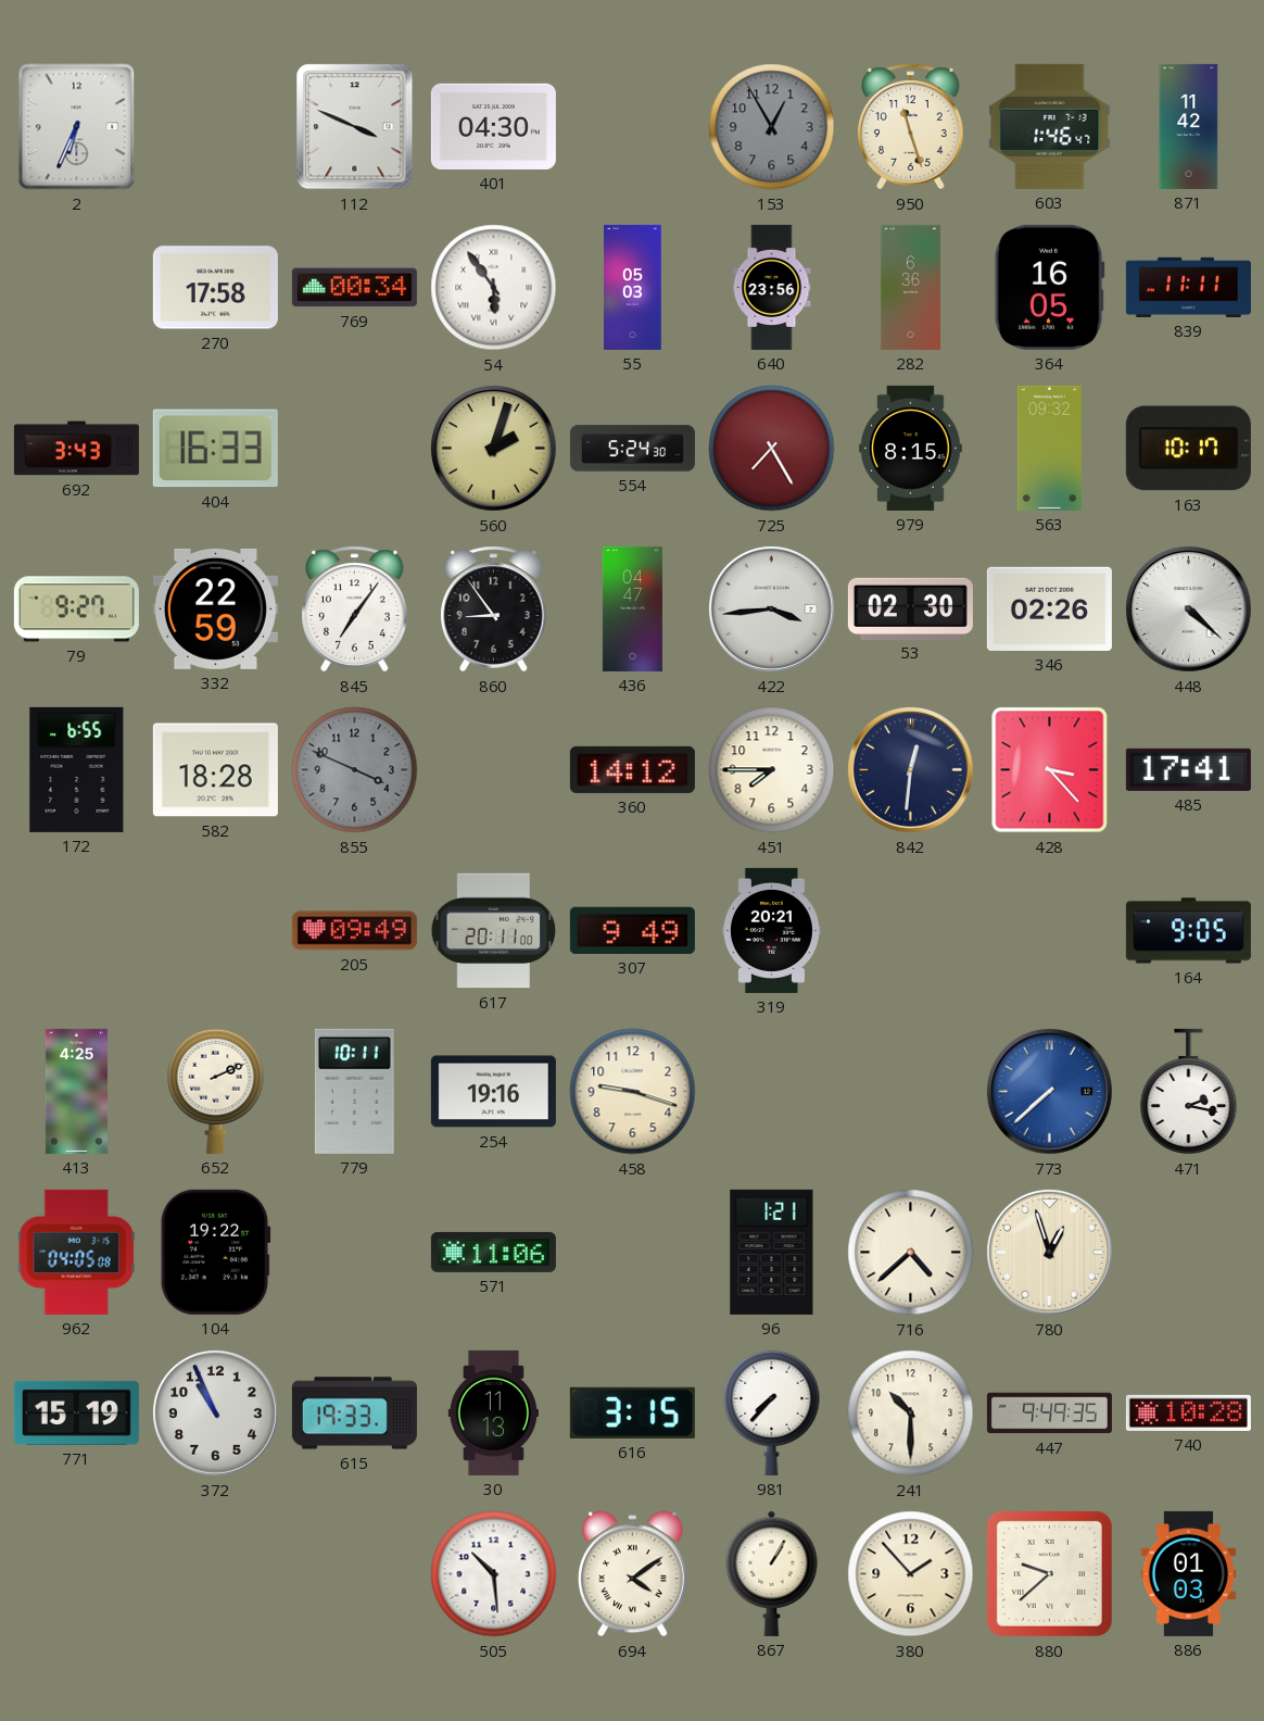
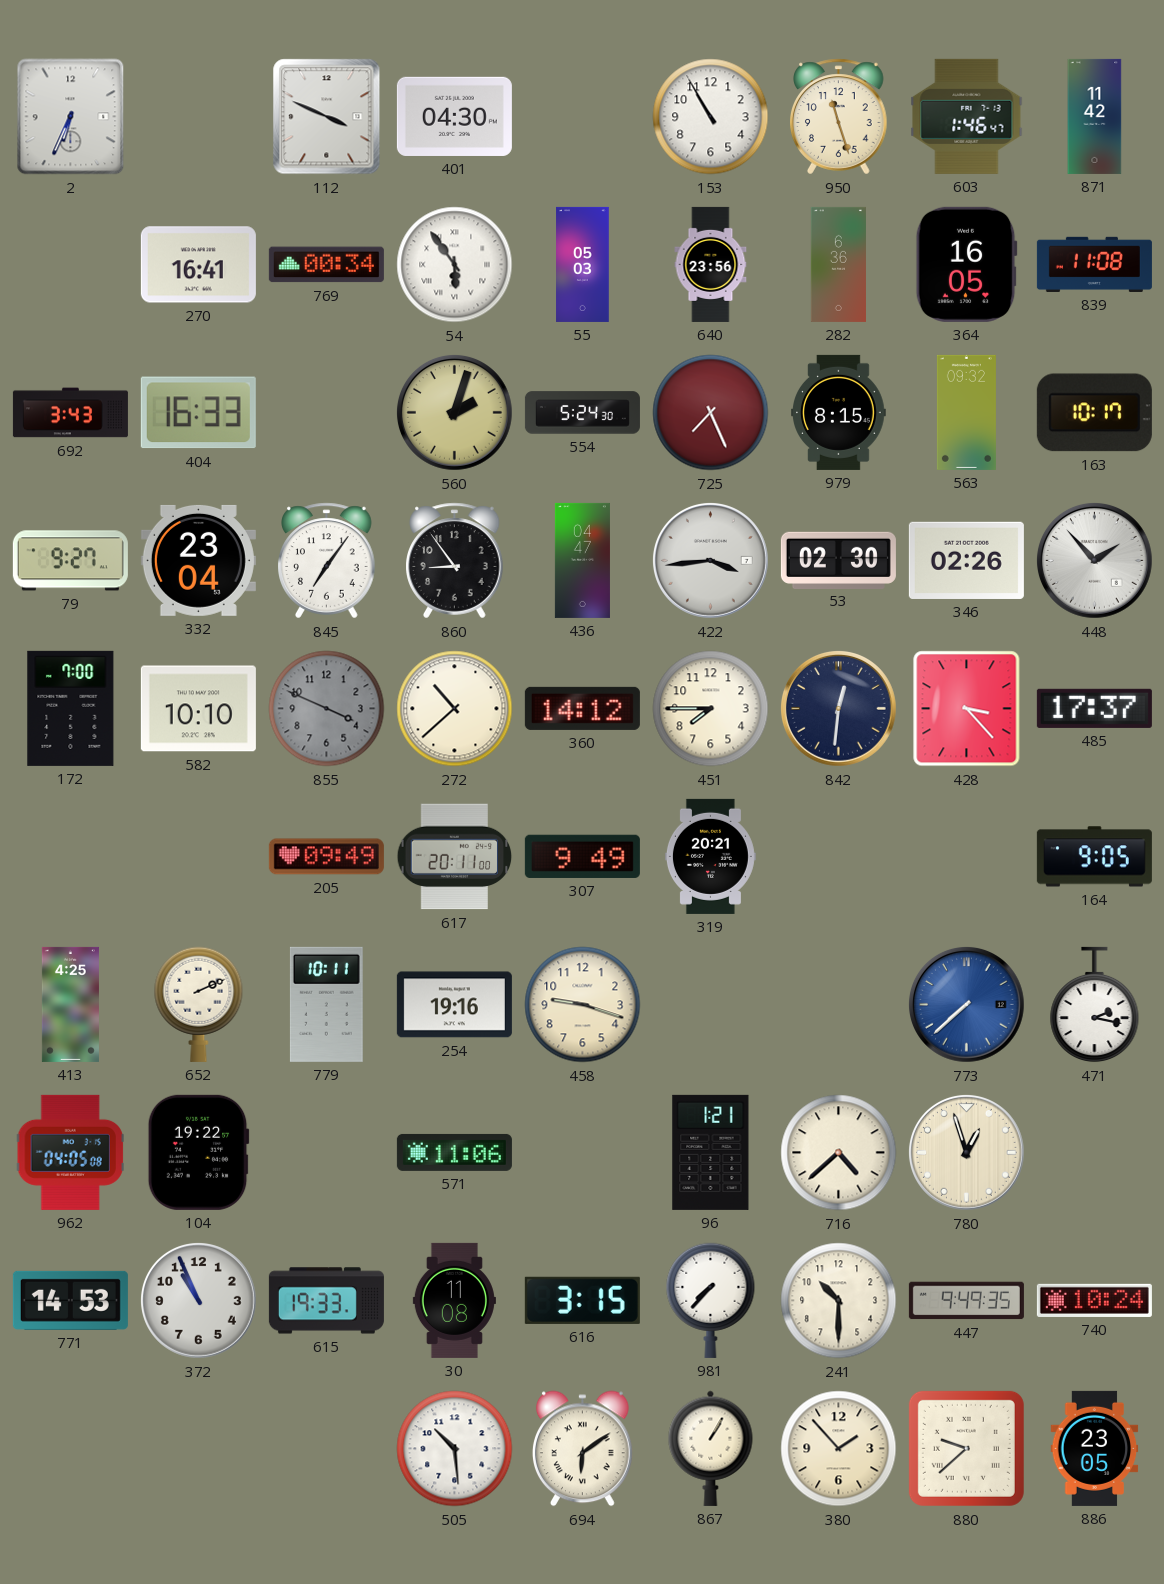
153: 12:55 -> 10:55
153 dial: grey -> white
270: 17:58 -> 16:41
839: 11:11 -> 11:08
725: 7:25 -> 7:26
332: 22:59 -> 23:04
448: 4:22 -> 1:53
172: 6:55 -> 7:00
582: 18:28 -> 10:10
272: none -> 10:38
485: 17:41 -> 17:37
771: 15:19 -> 14:53
30: 11:13 -> 11:08
740: 10:28 -> 10:24
694: 4:09 -> 6:09
886: 01:03 -> 23:05
